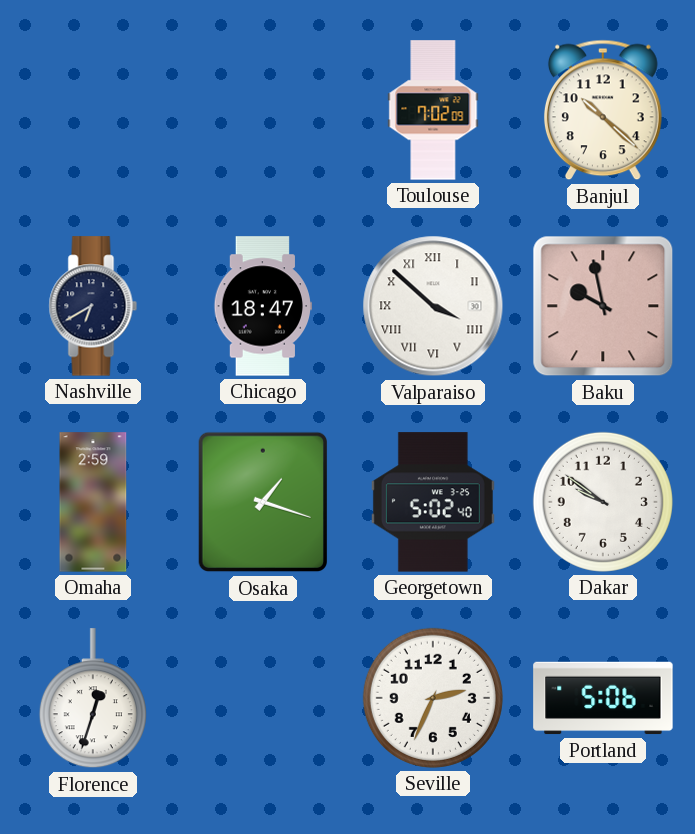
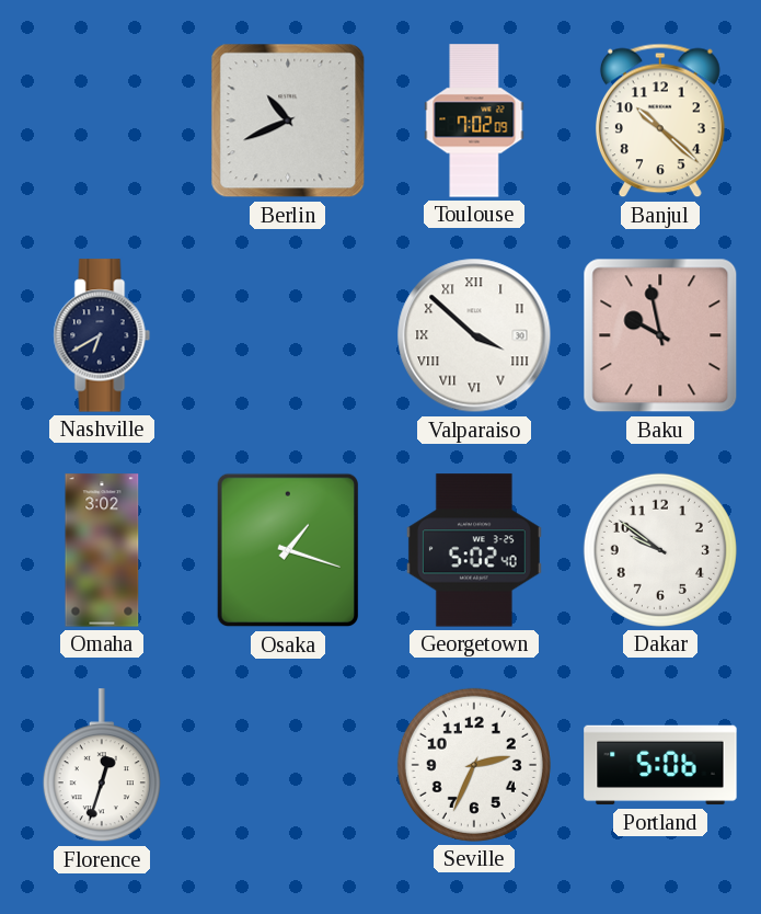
Berlin: none -> 10:41
Chicago: 18:47 -> none
Omaha: 2:59 -> 3:02
